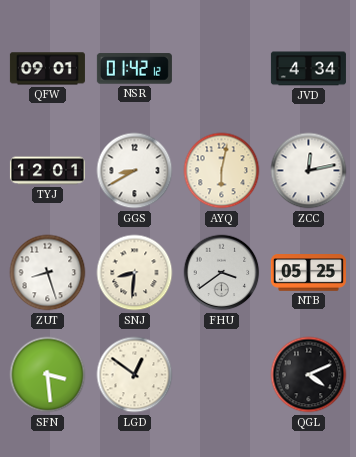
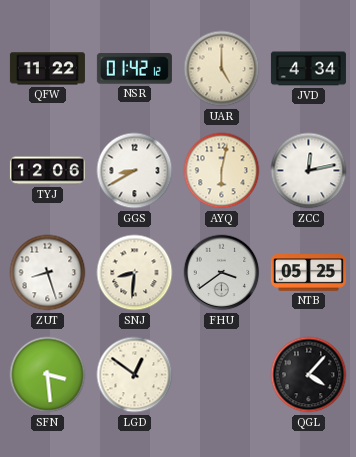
QFW: 09:01 -> 11:22
UAR: none -> 5:00
TYJ: 12:01 -> 12:06
QGL: 4:11 -> 4:07
